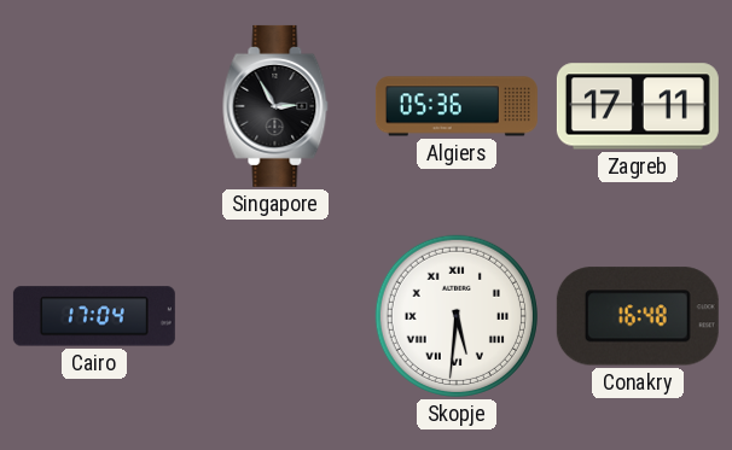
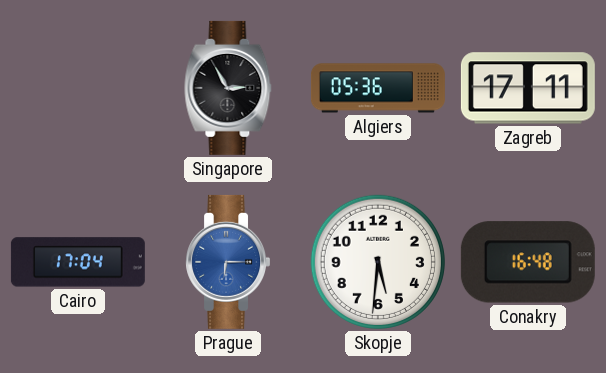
Prague: none -> 6:15
Skopje numerals: Roman -> Arabic
